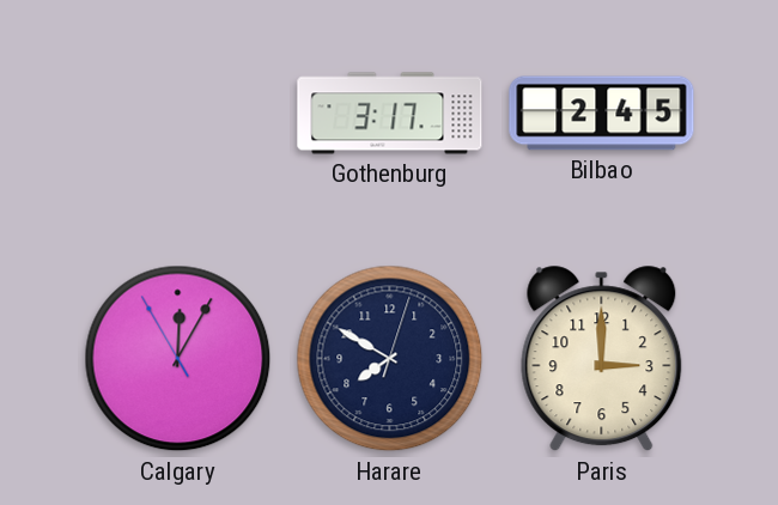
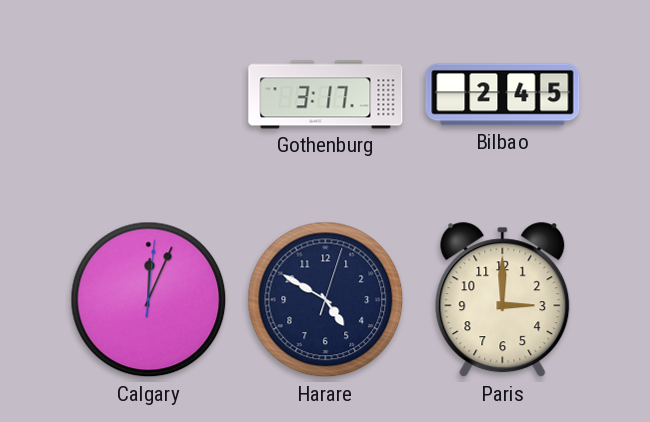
Calgary: 12:04:55 -> 12:04:01
Harare: 7:50 -> 4:50
